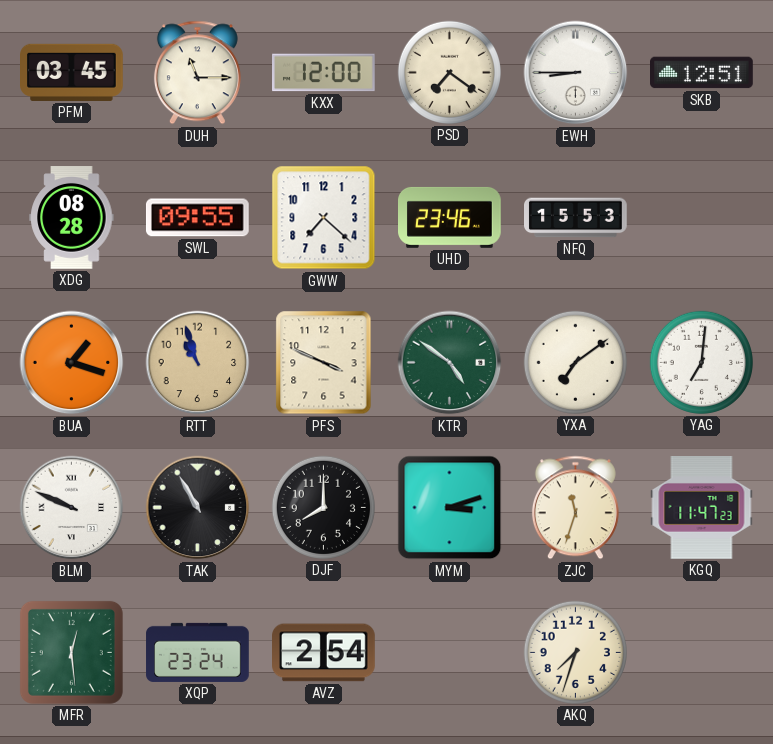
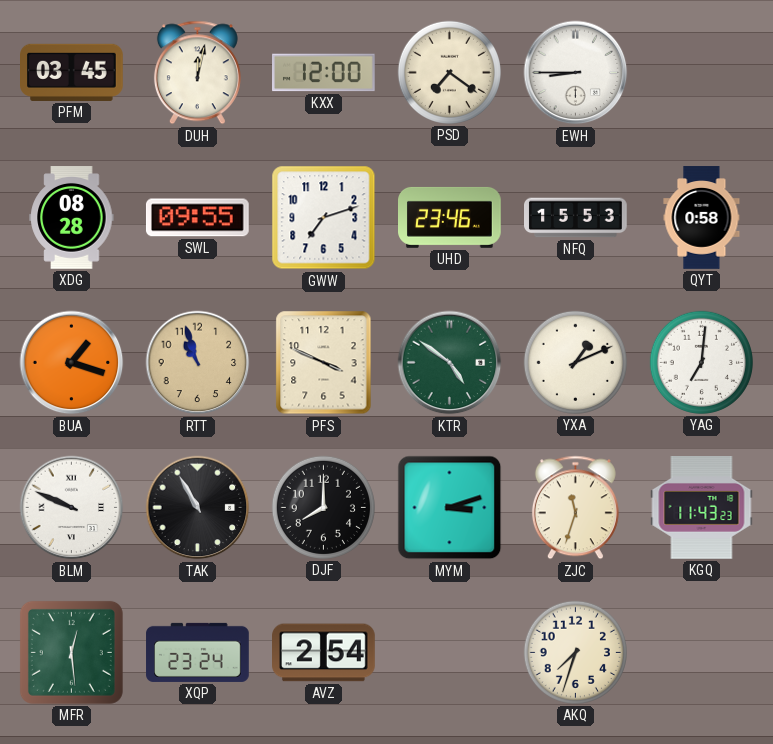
DUH: 11:15 -> 12:02
SKB: 12:51 -> none
GWW: 7:22 -> 7:12
QYT: none -> 0:58
YXA: 7:09 -> 1:11
KGQ: 11:47 -> 11:43
